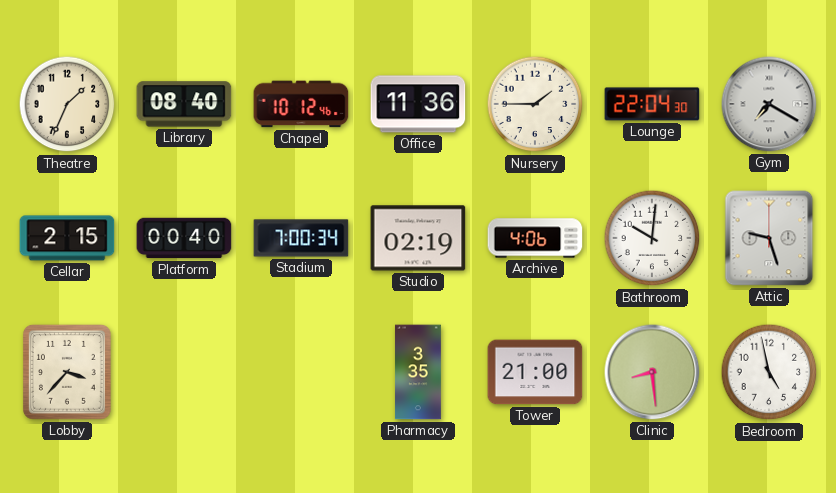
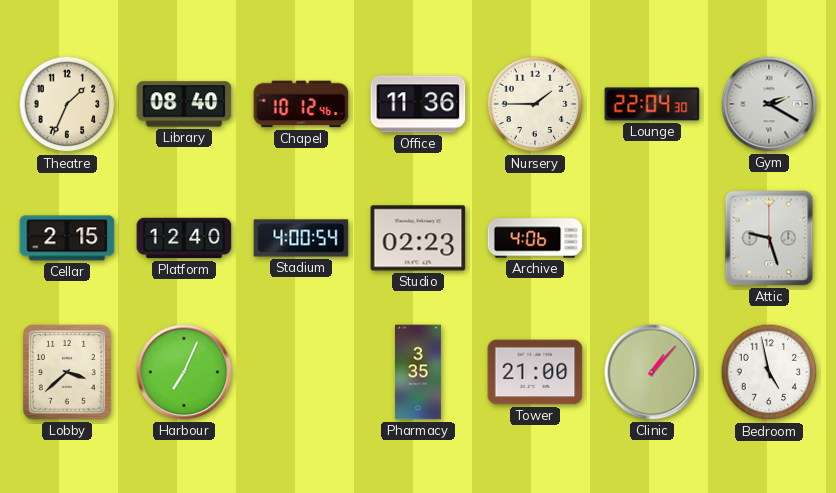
Gym: 7:20 -> 2:20
Platform: 00:40 -> 12:40
Stadium: 7:00 -> 4:00
Studio: 02:19 -> 02:23
Bathroom: 10:01 -> none
Lobby: 3:37 -> 3:38
Harbour: none -> 7:04
Clinic: 8:29 -> 1:07
